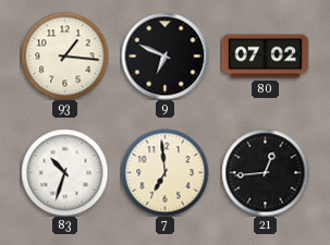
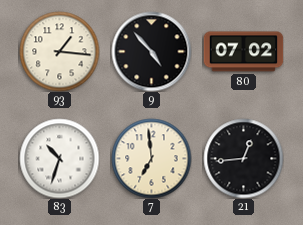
9: 6:49 -> 4:53
